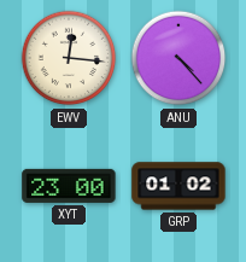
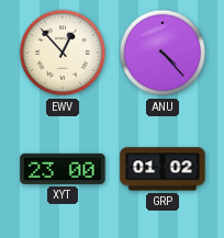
EWV: 12:16 -> 12:53
